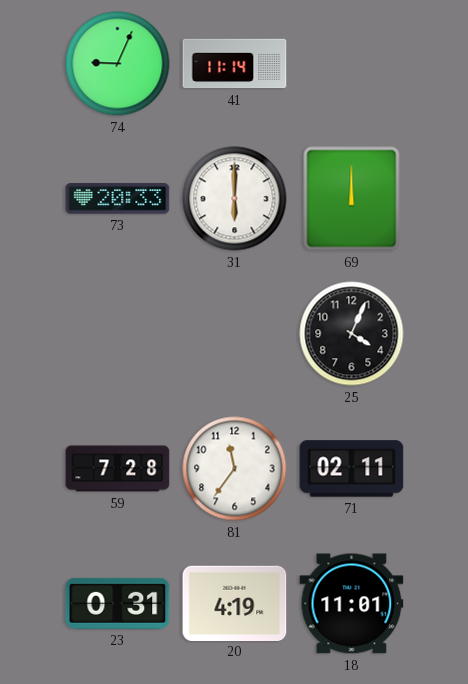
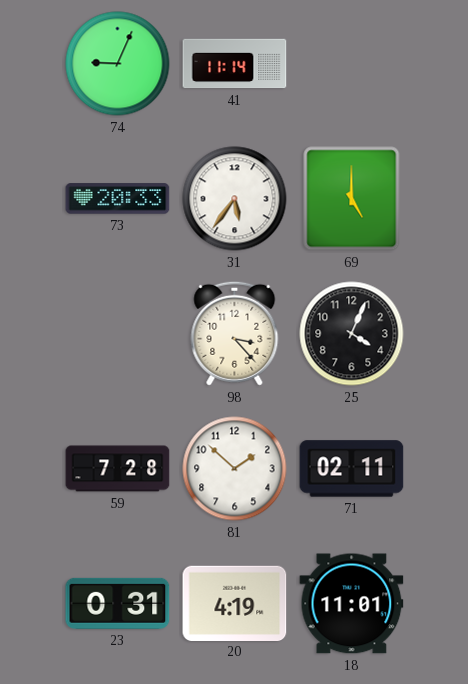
31: 6:00 -> 5:36
69: 12:00 -> 5:00
98: none -> 3:23
81: 11:36 -> 1:52
